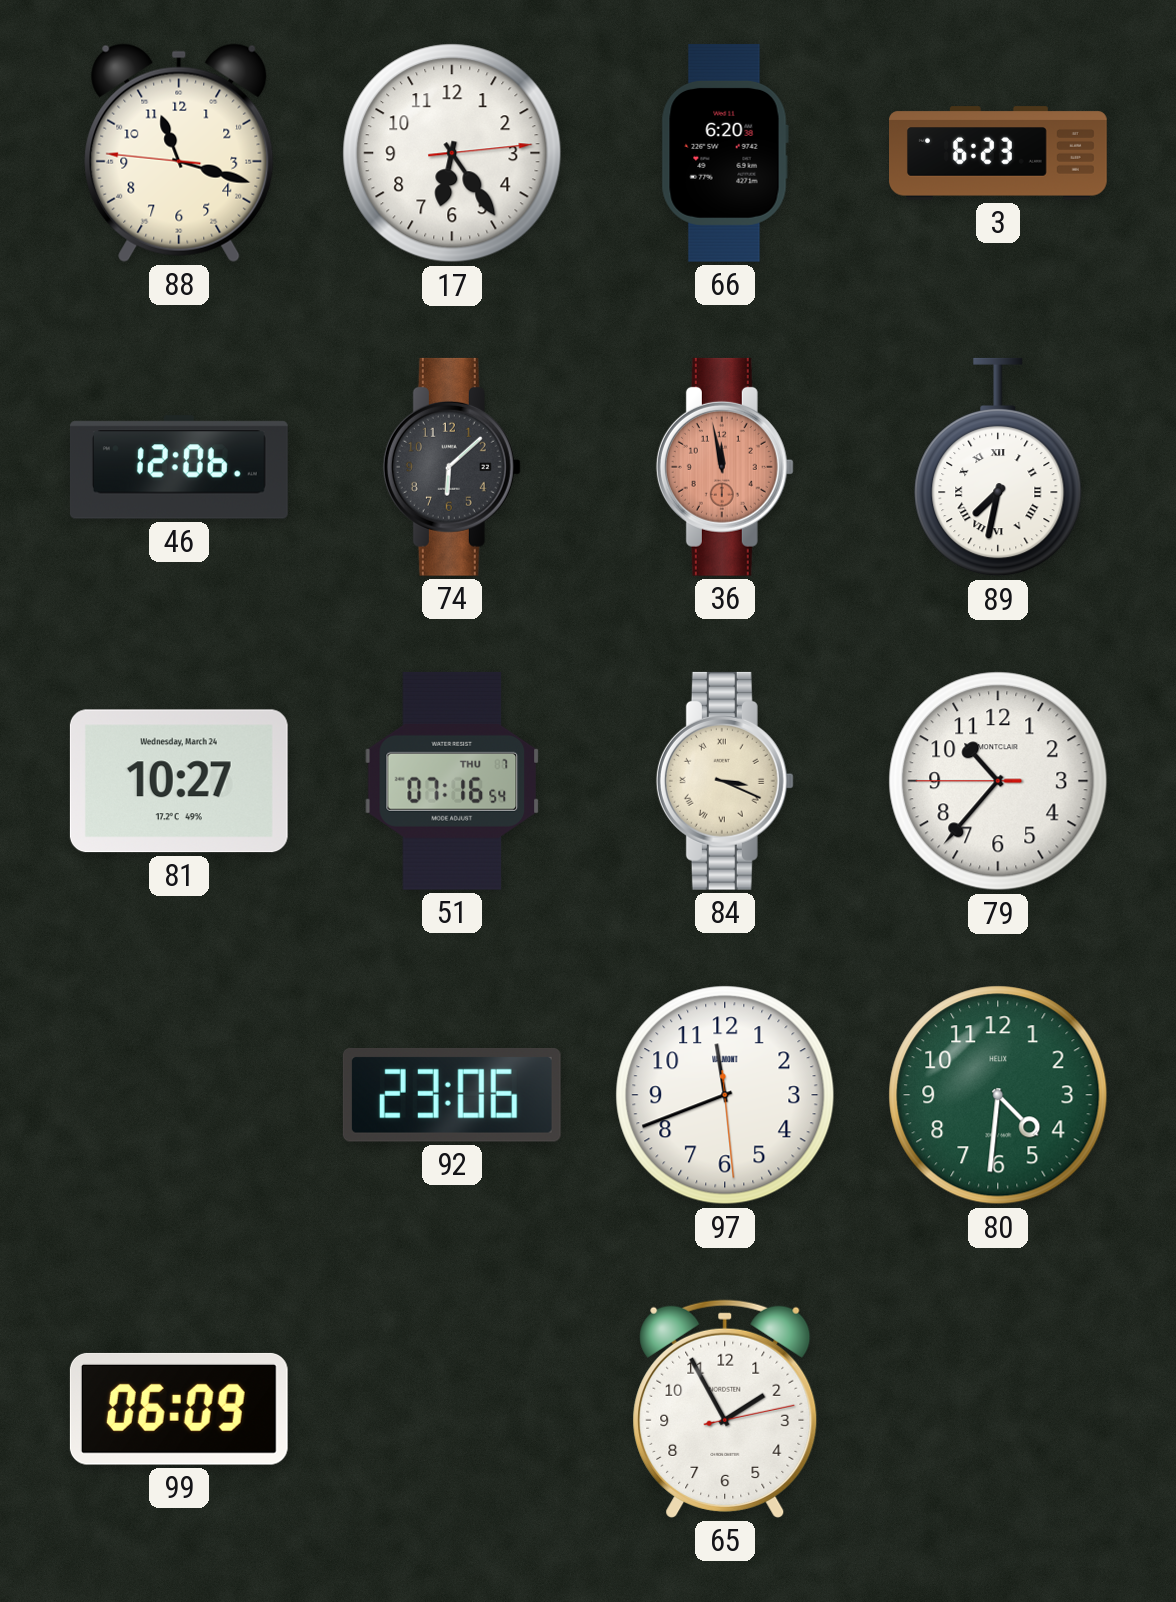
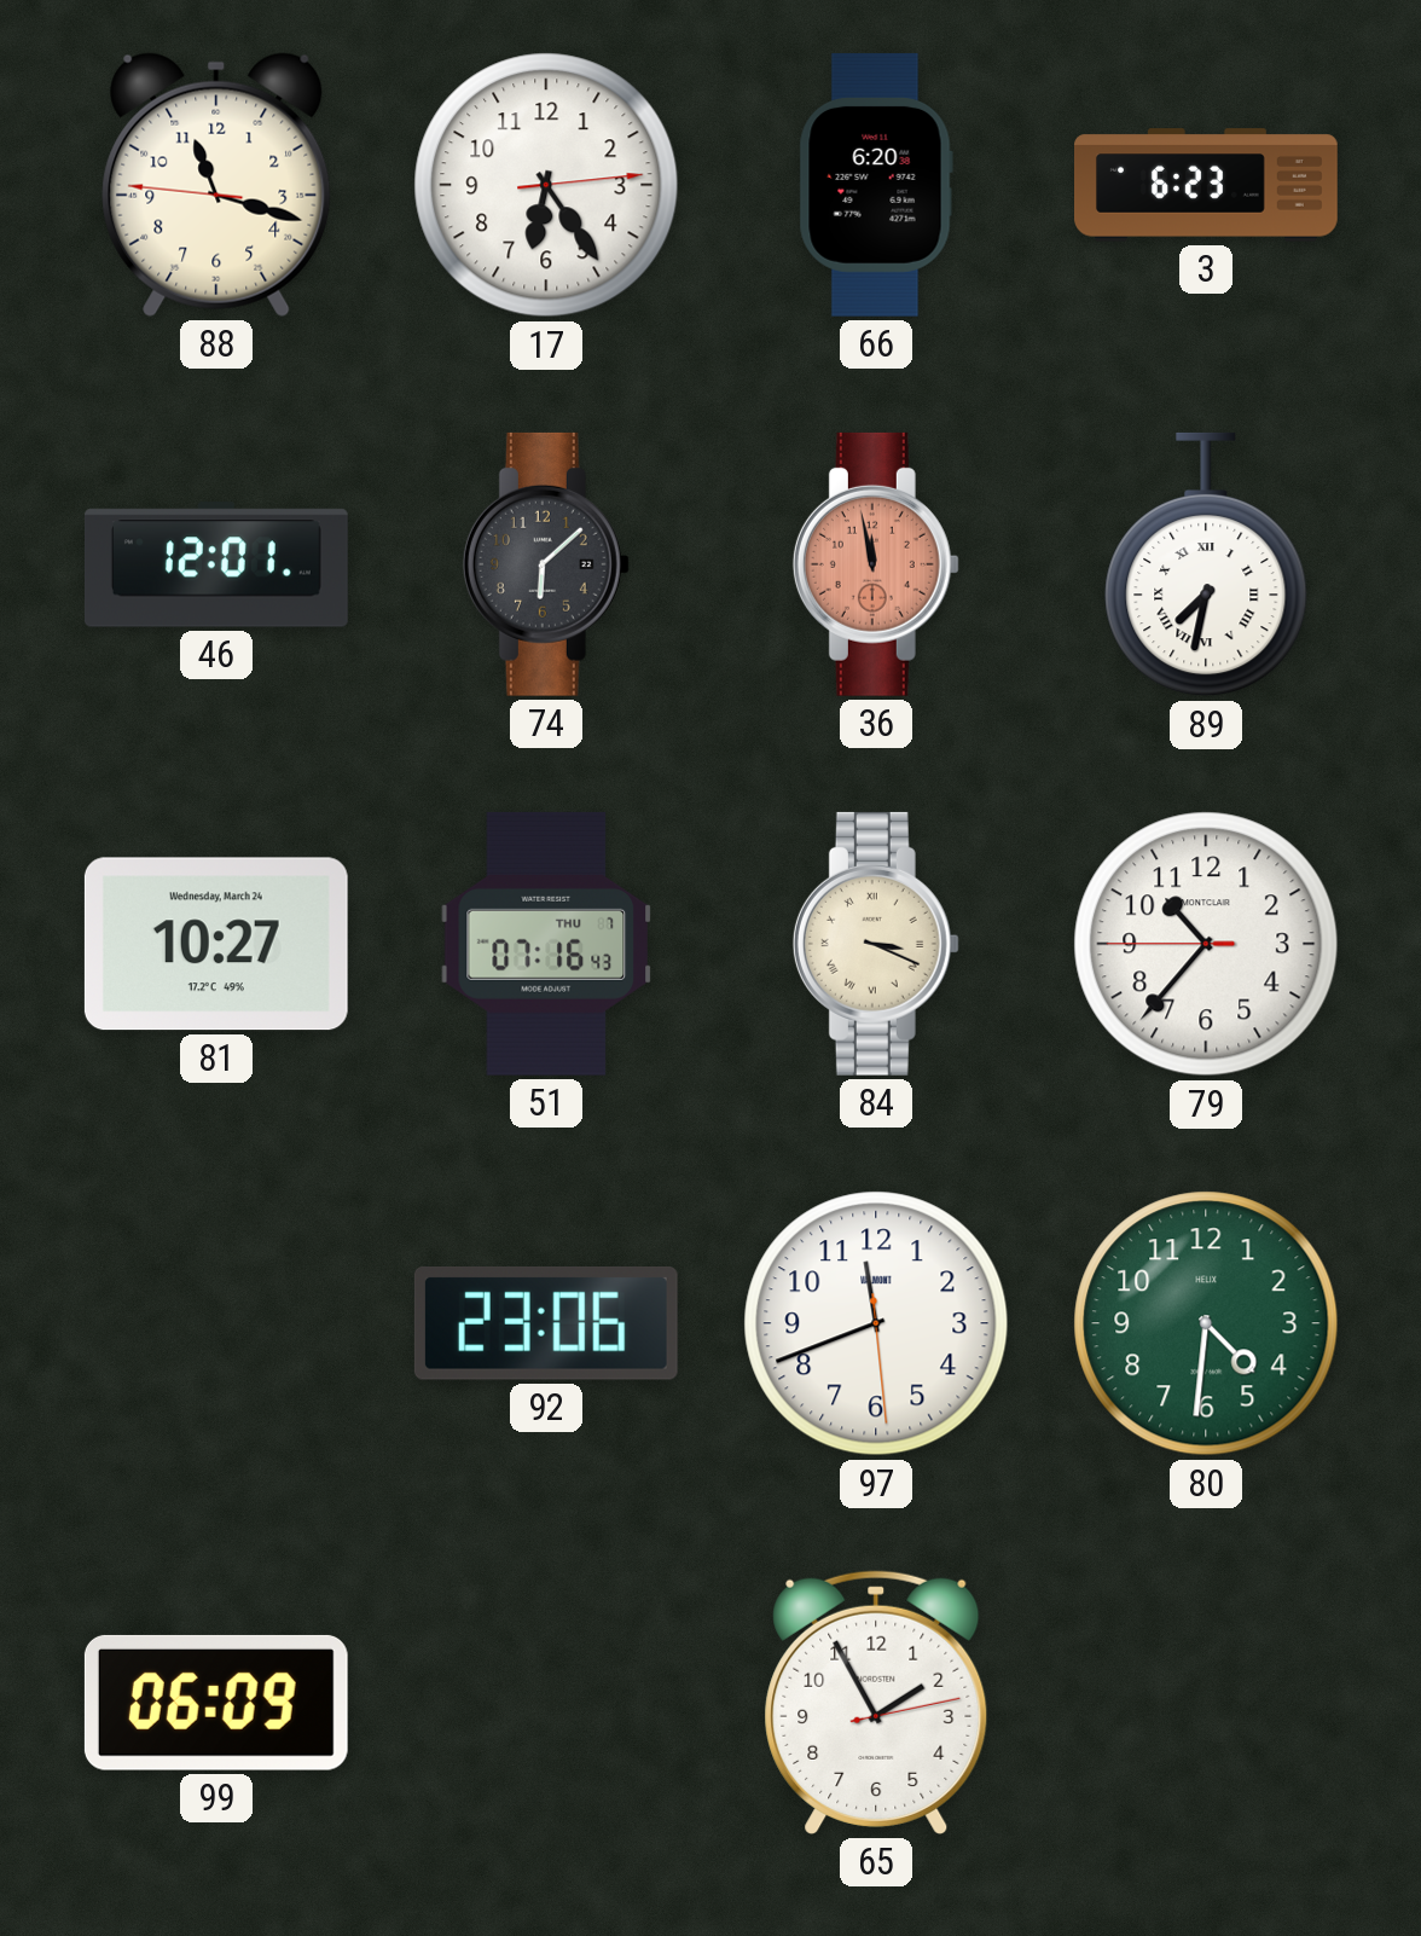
46: 12:06 -> 12:01
51: 07:16:54 -> 07:16:43
